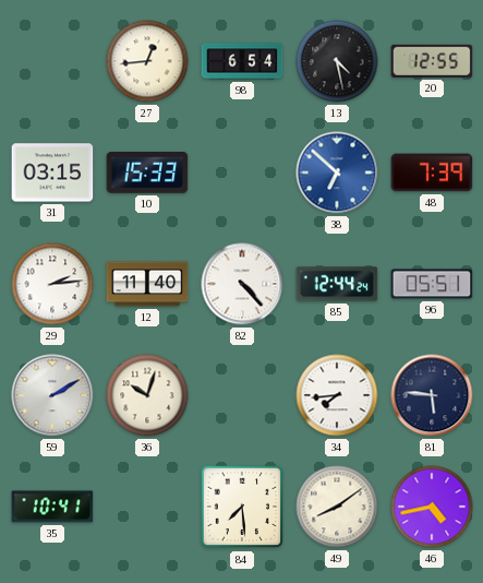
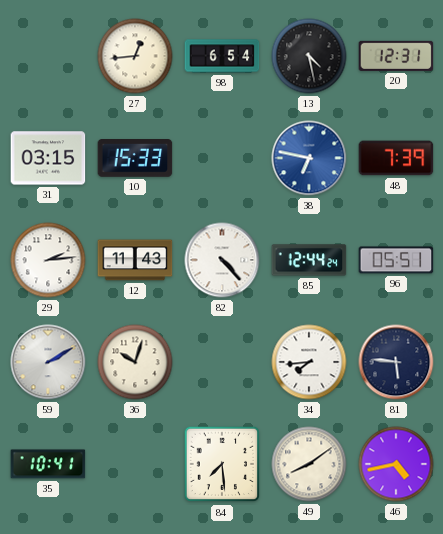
20: 12:55 -> 12:31
38: 6:52 -> 6:47
12: 11:40 -> 11:43
